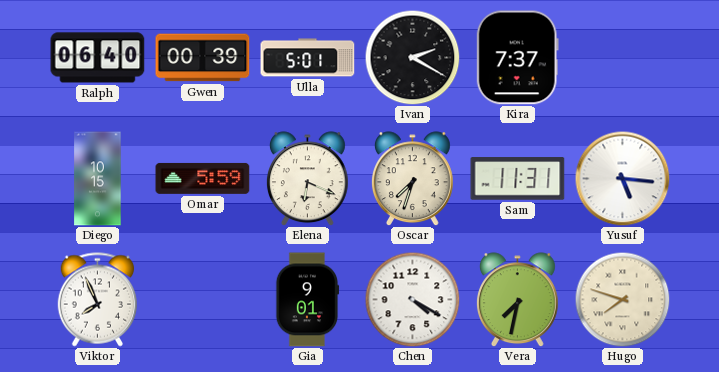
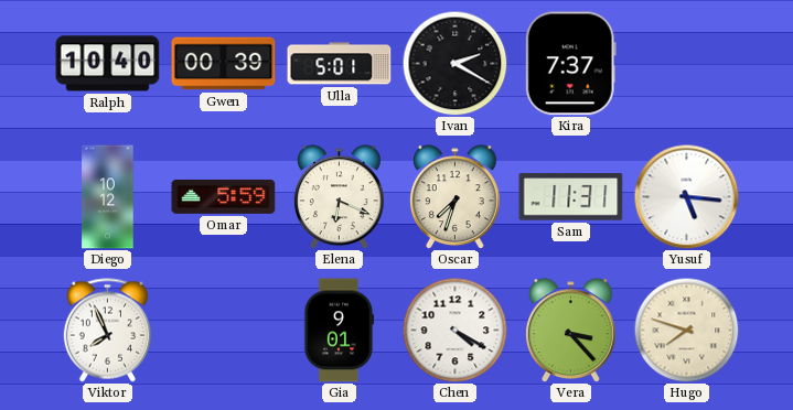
Ralph: 06:40 -> 10:40
Diego: 10:15 -> 10:12
Vera: 7:32 -> 3:23
